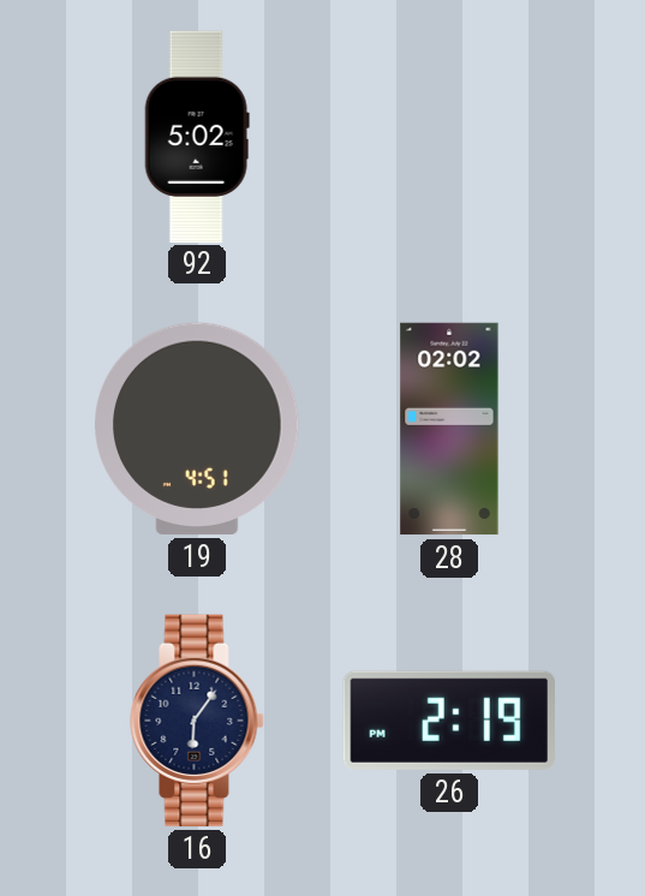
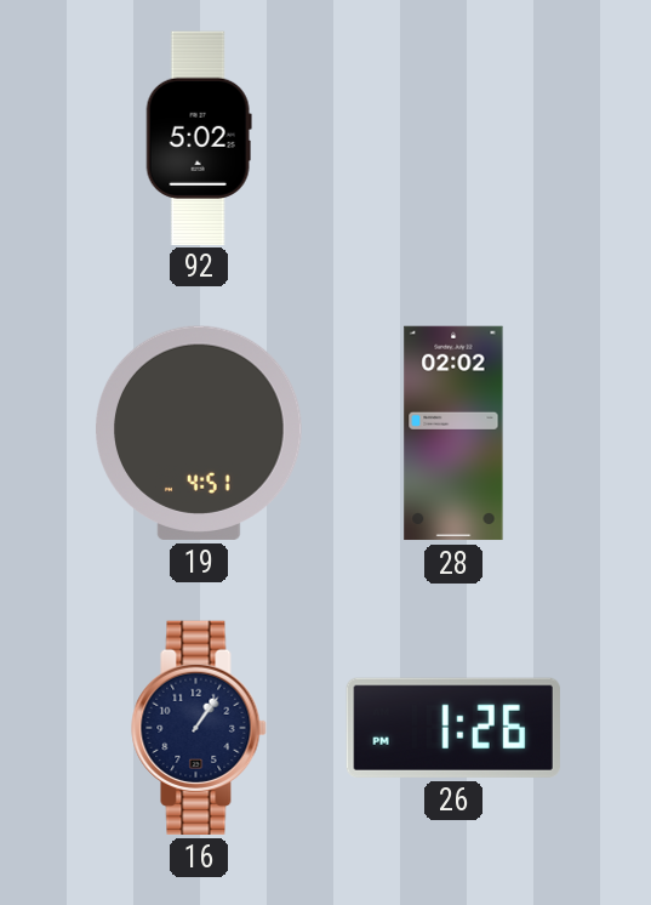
16: 6:06 -> 1:06
26: 2:19 -> 1:26
